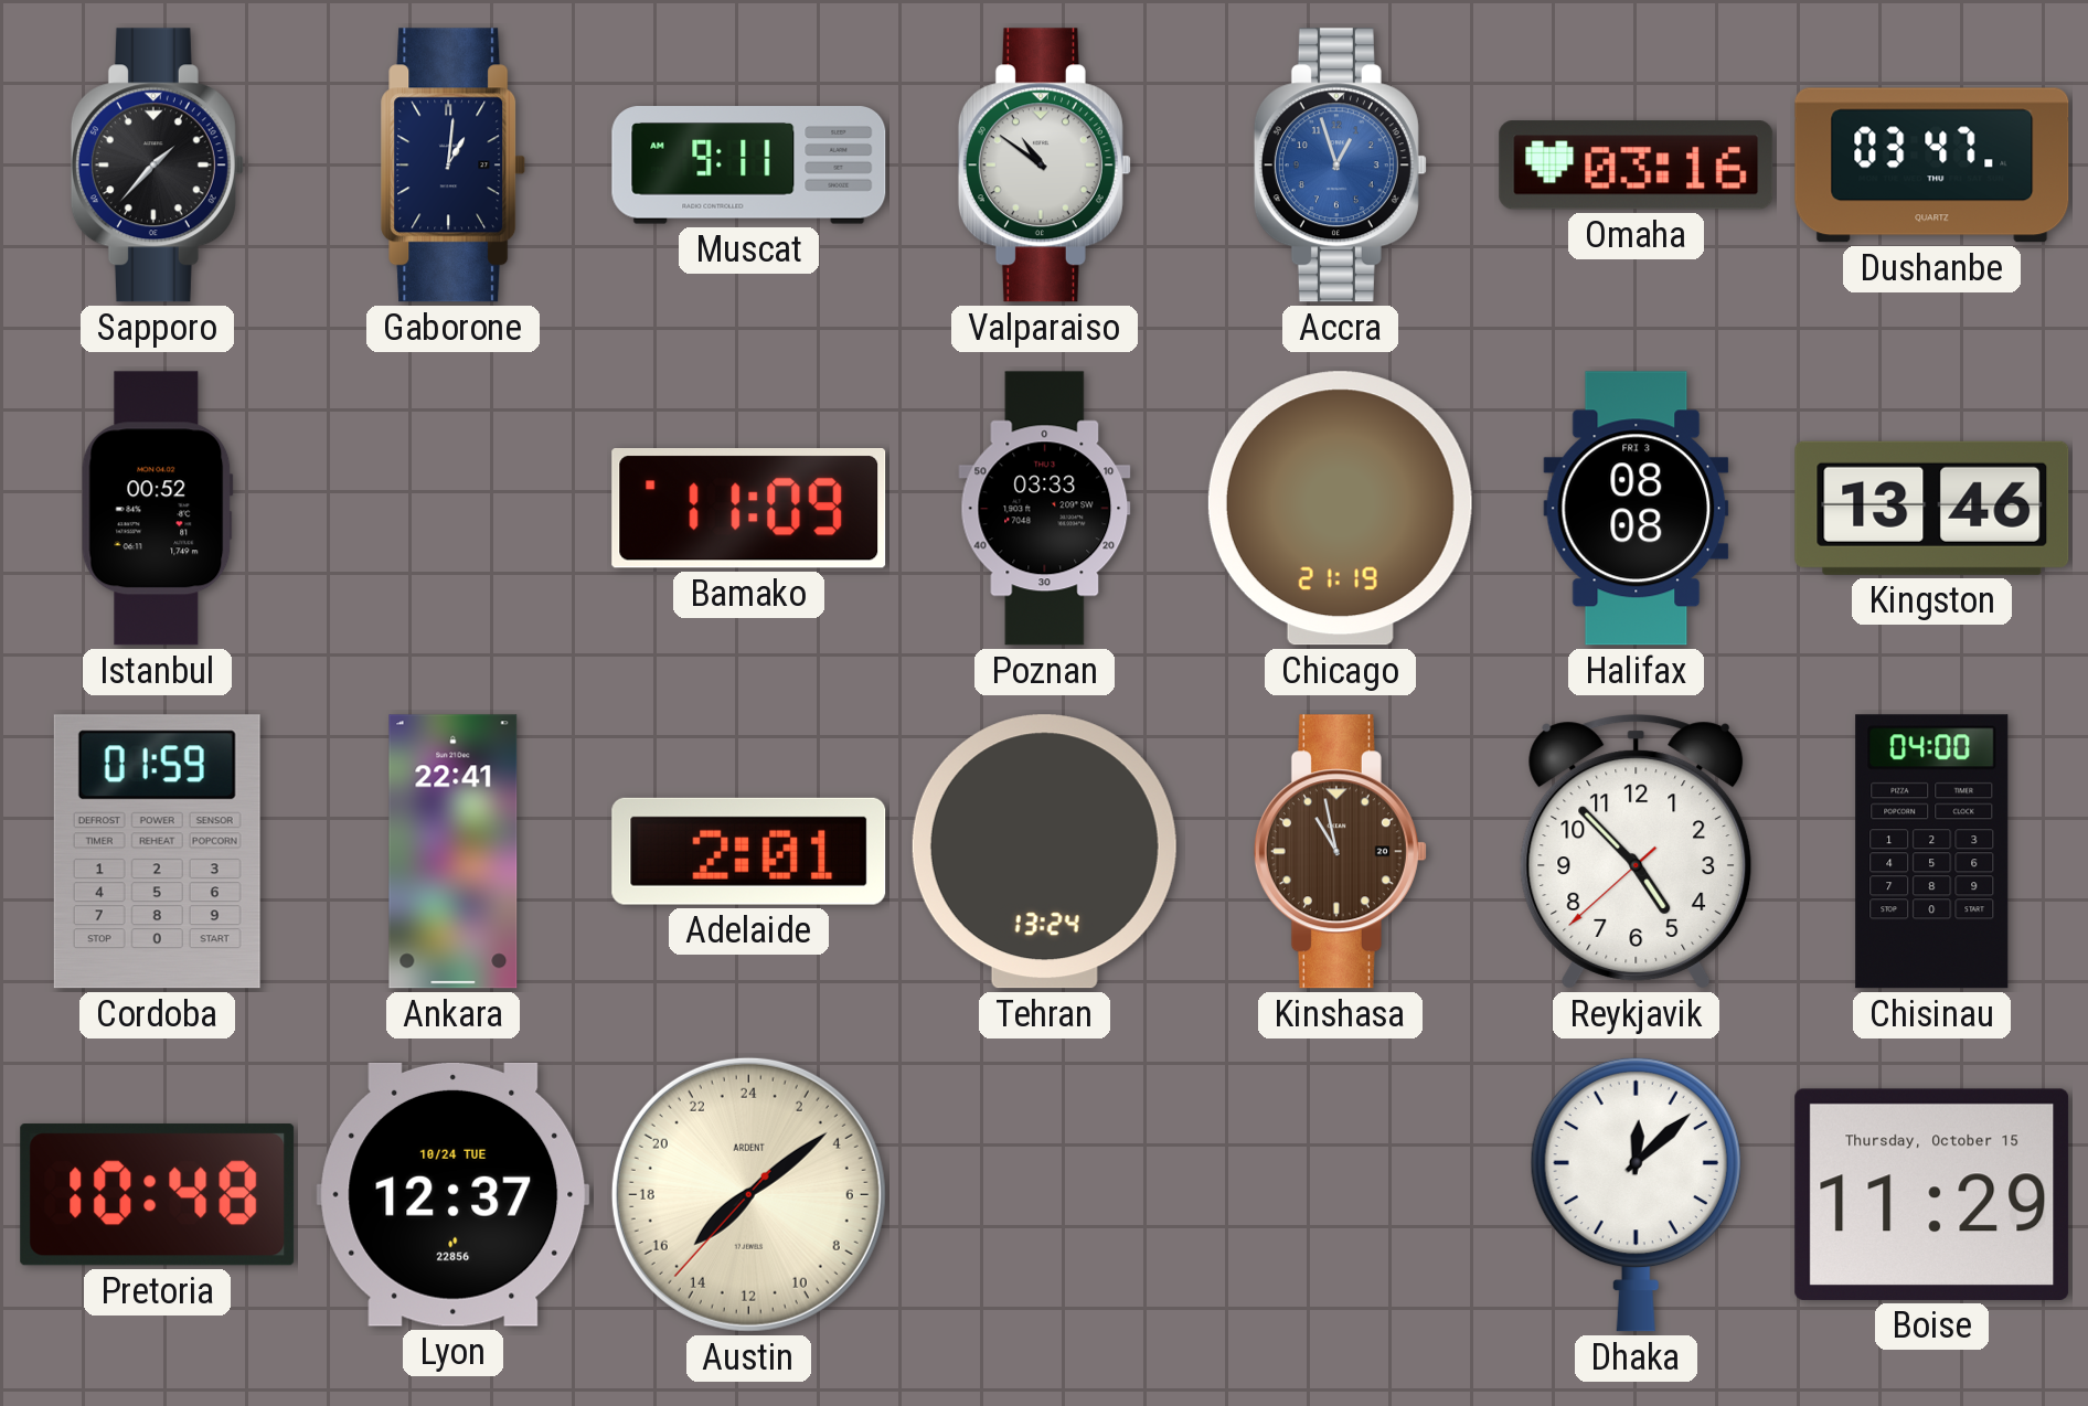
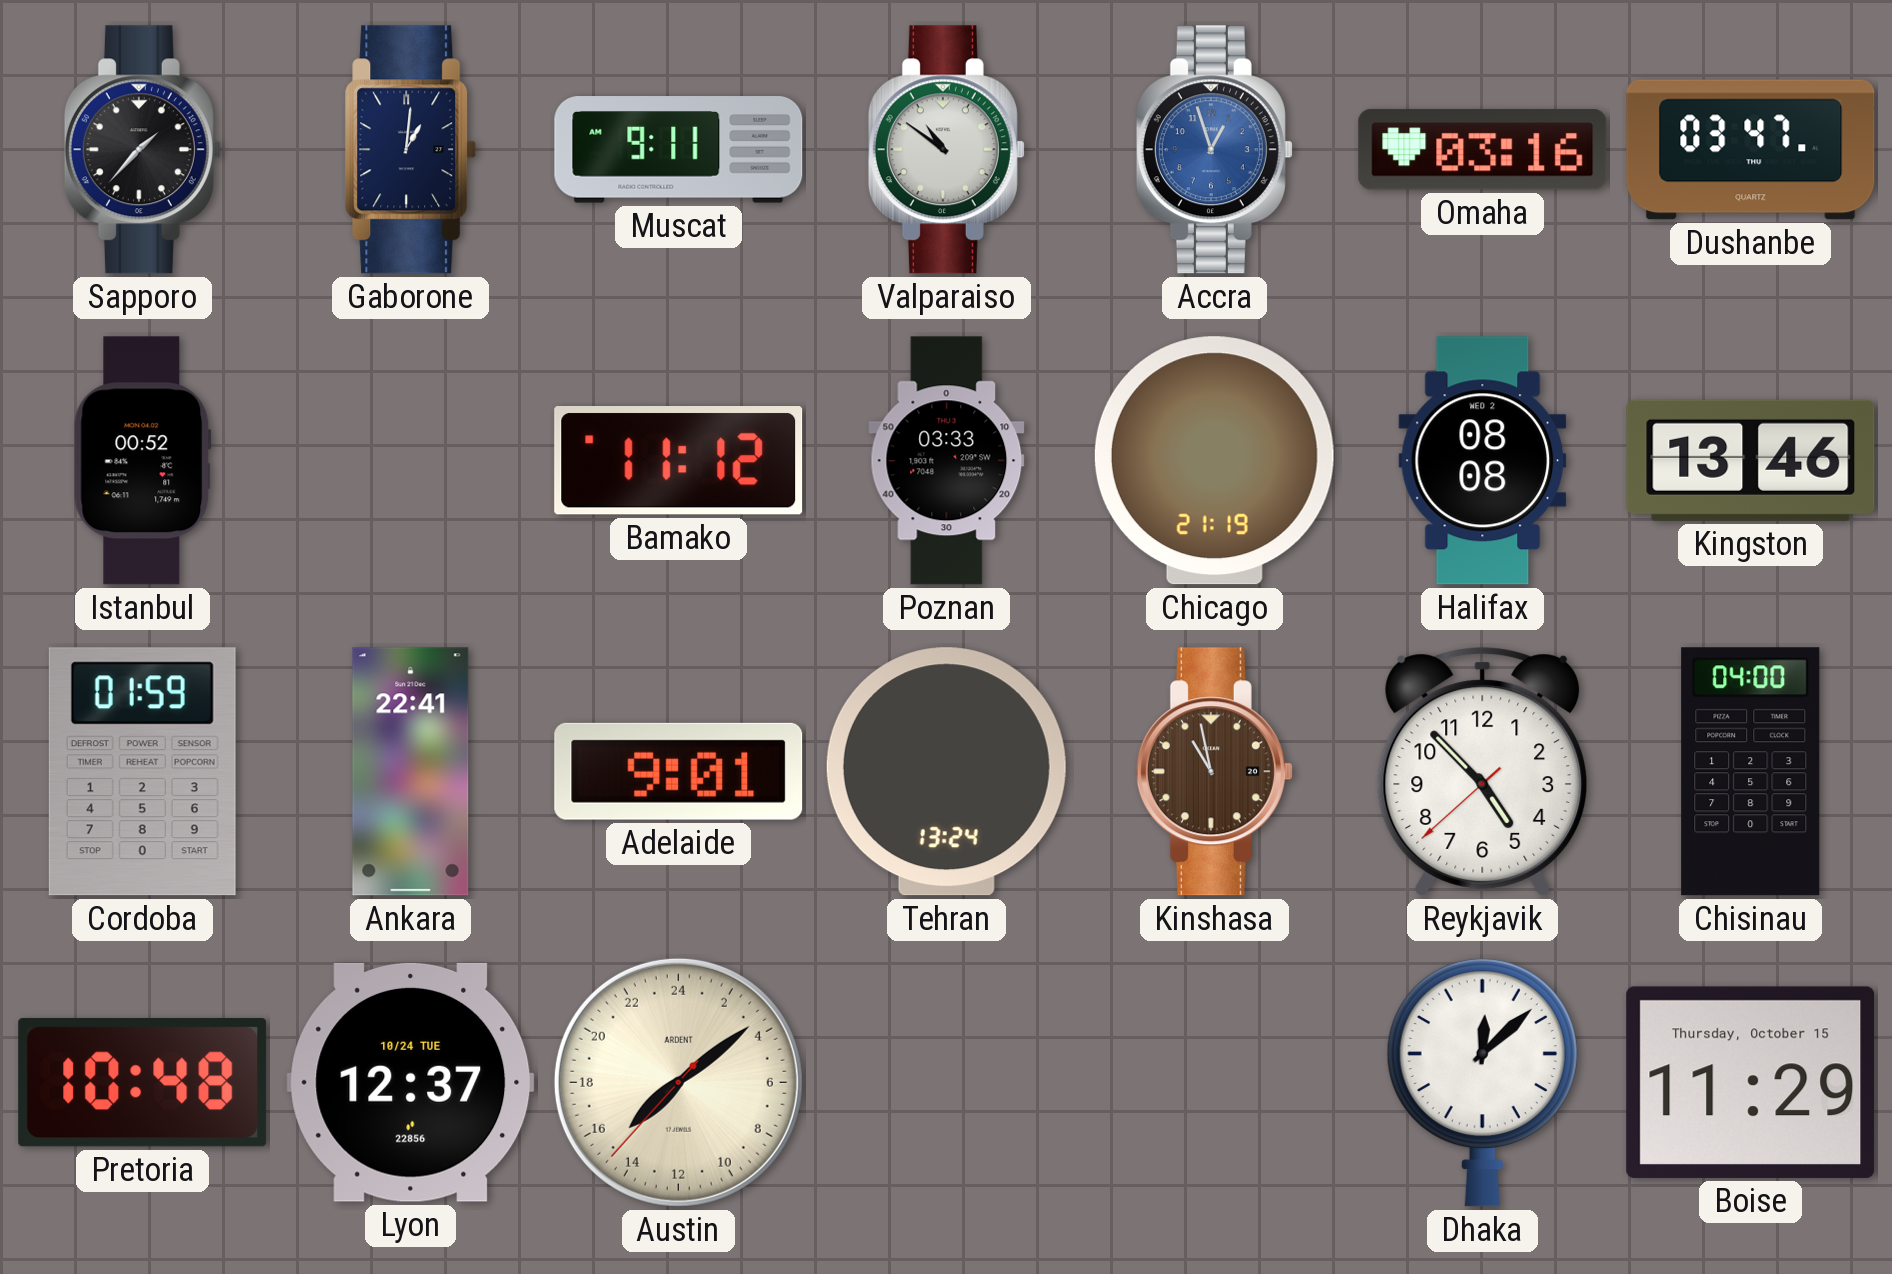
Bamako: 11:09 -> 11:12
Halifax date: FRI 3 -> WED 2
Adelaide: 2:01 -> 9:01
